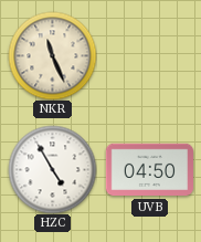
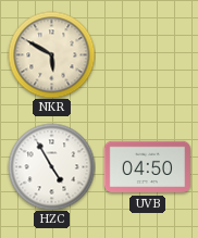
NKR: 11:26 -> 5:50
